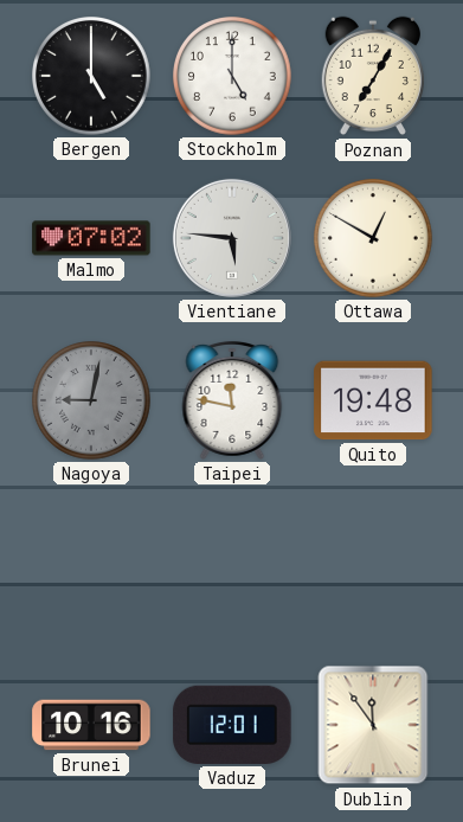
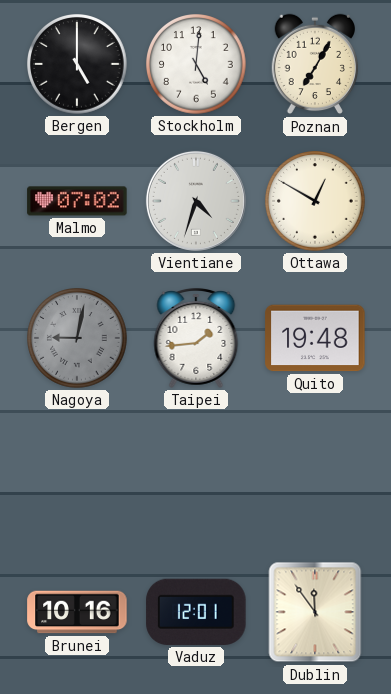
Stockholm: 5:00 -> 5:01
Vientiane: 5:46 -> 4:33
Taipei: 11:47 -> 1:44
